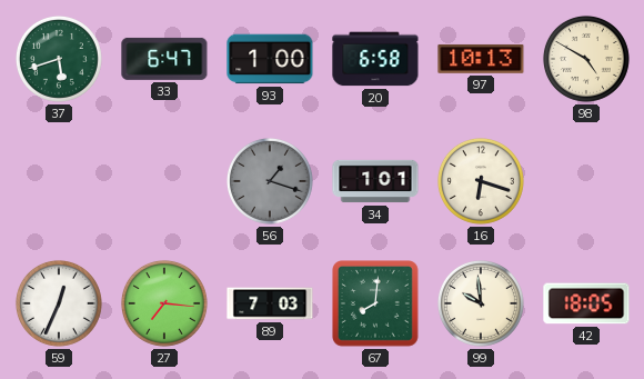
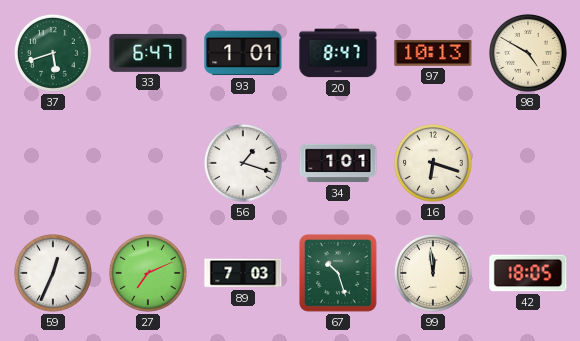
93: 1:00 -> 1:01
20: 6:58 -> 8:47
56 dial: grey -> white
27: 7:16 -> 7:11
67: 8:01 -> 10:27
99: 9:59 -> 11:59
